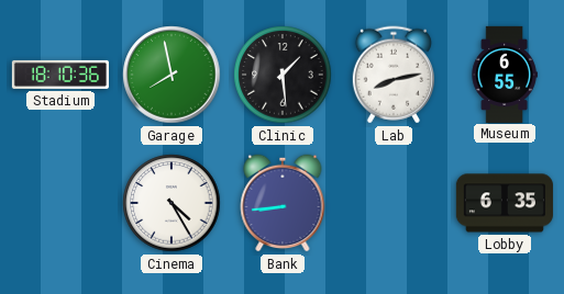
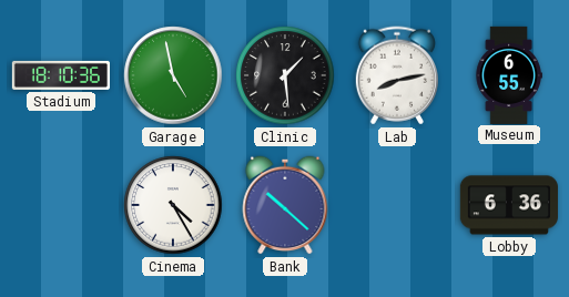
Garage: 7:58 -> 4:58
Bank: 8:44 -> 10:22
Lobby: 6:35 -> 6:36
